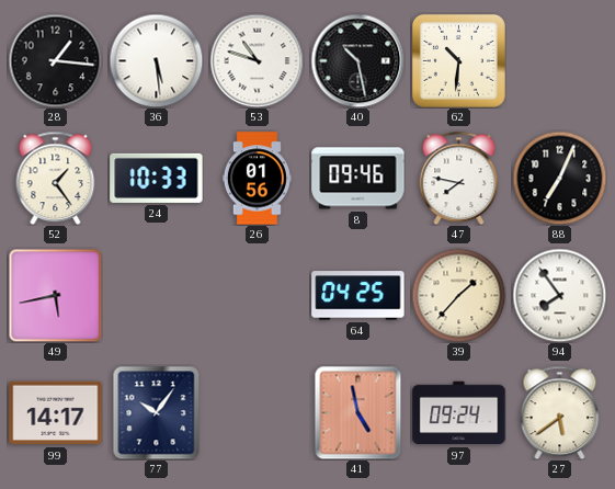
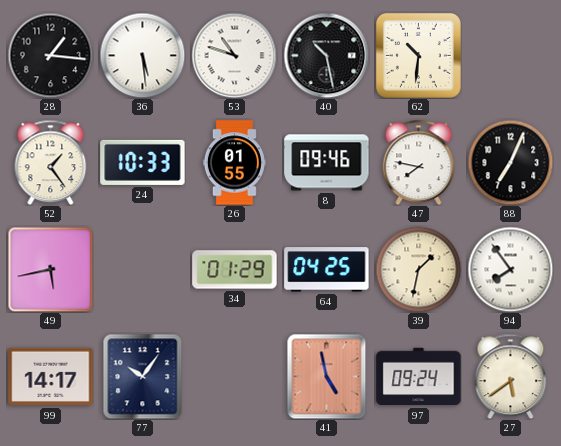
26: 01:56 -> 01:55
34: none -> 01:29
39: 1:37 -> 1:32
